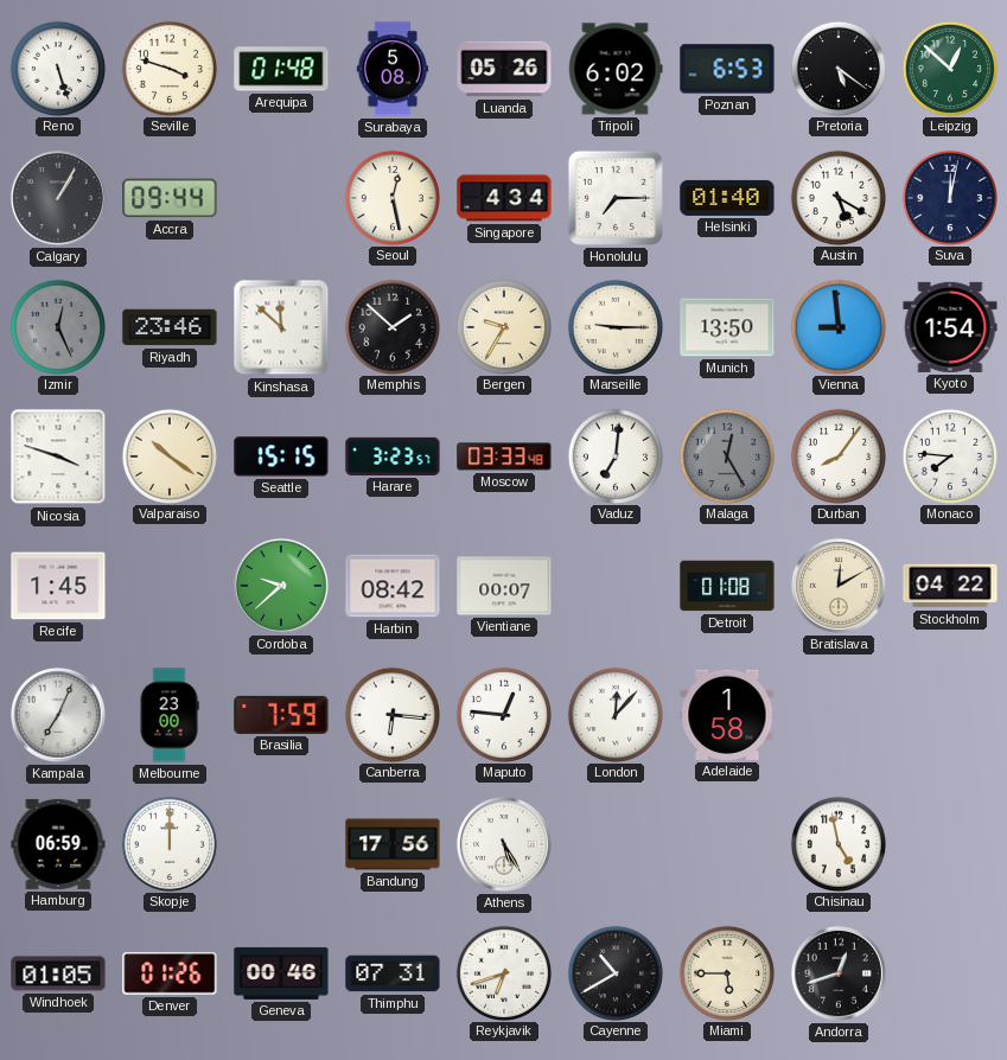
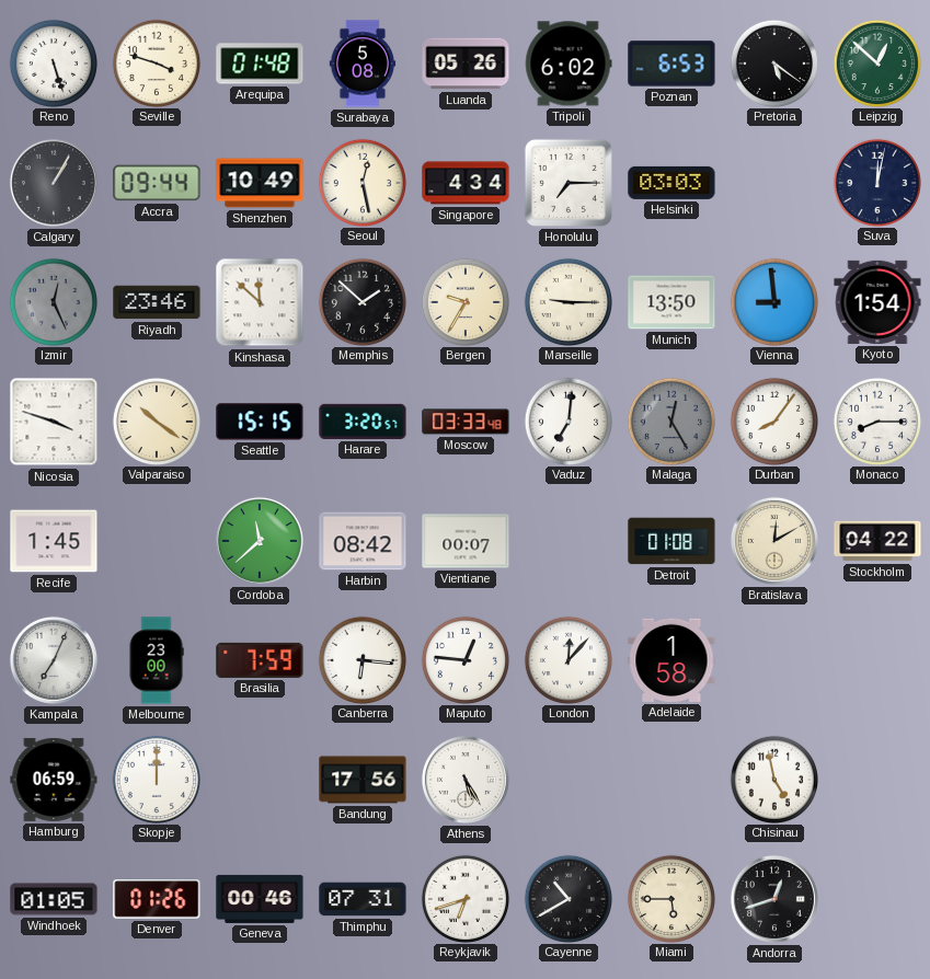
Shenzhen: none -> 10:49
Helsinki: 01:40 -> 03:03
Austin: 5:20 -> none
Harare: 3:23 -> 3:20
Monaco: 7:46 -> 8:15
Cordoba: 9:38 -> 11:38
